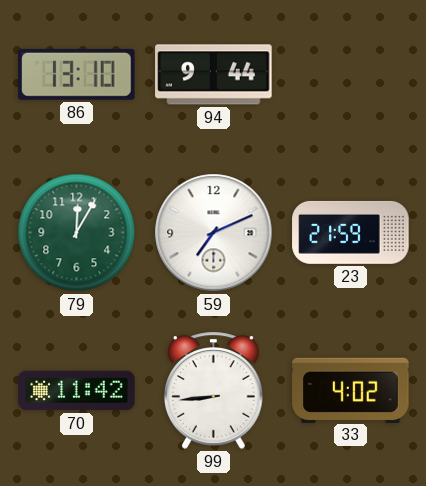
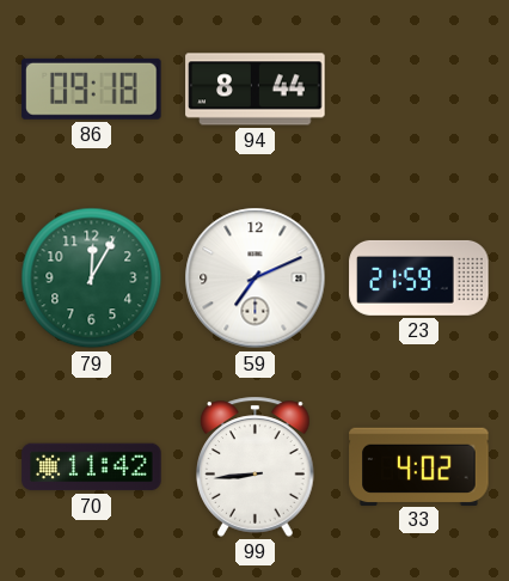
86: 13:10 -> 09:18
94: 9:44 -> 8:44
